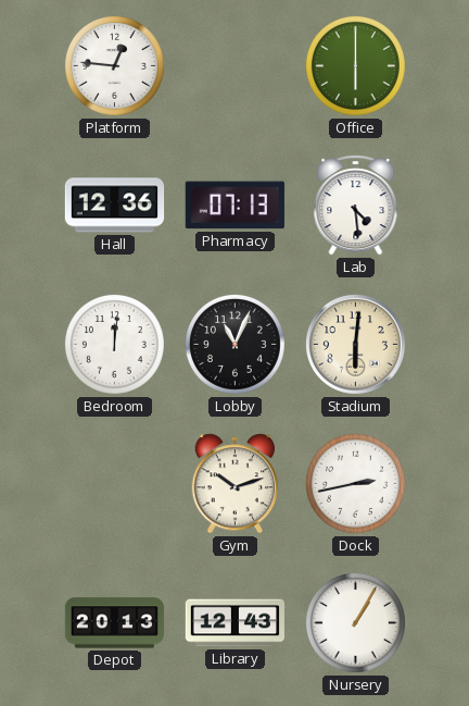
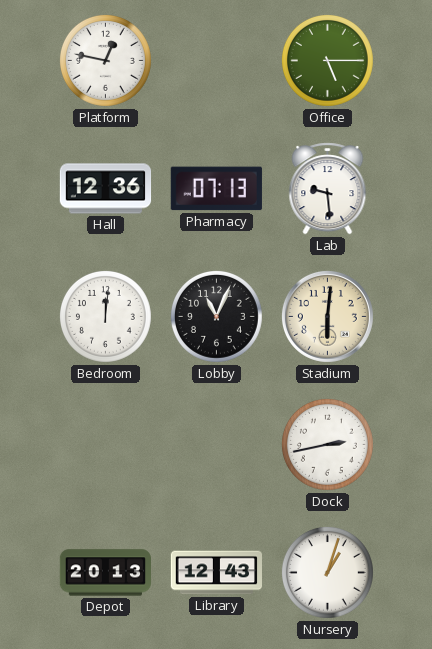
Platform: 12:46 -> 12:47
Office: 6:00 -> 5:15
Lab: 4:29 -> 9:29
Gym: 10:12 -> none
Nursery: 1:05 -> 1:03
